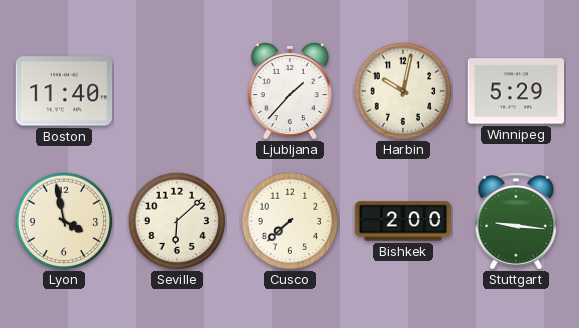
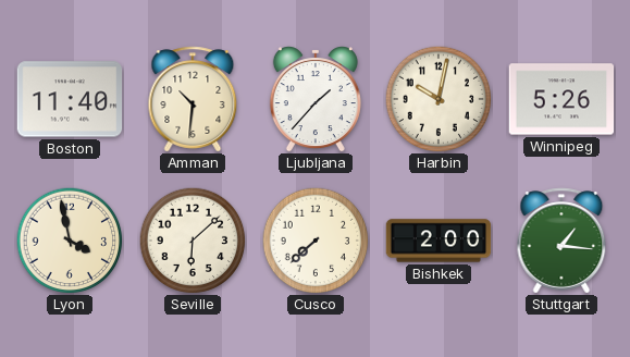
Amman: none -> 10:31
Winnipeg: 5:29 -> 5:26
Stuttgart: 9:16 -> 1:16
